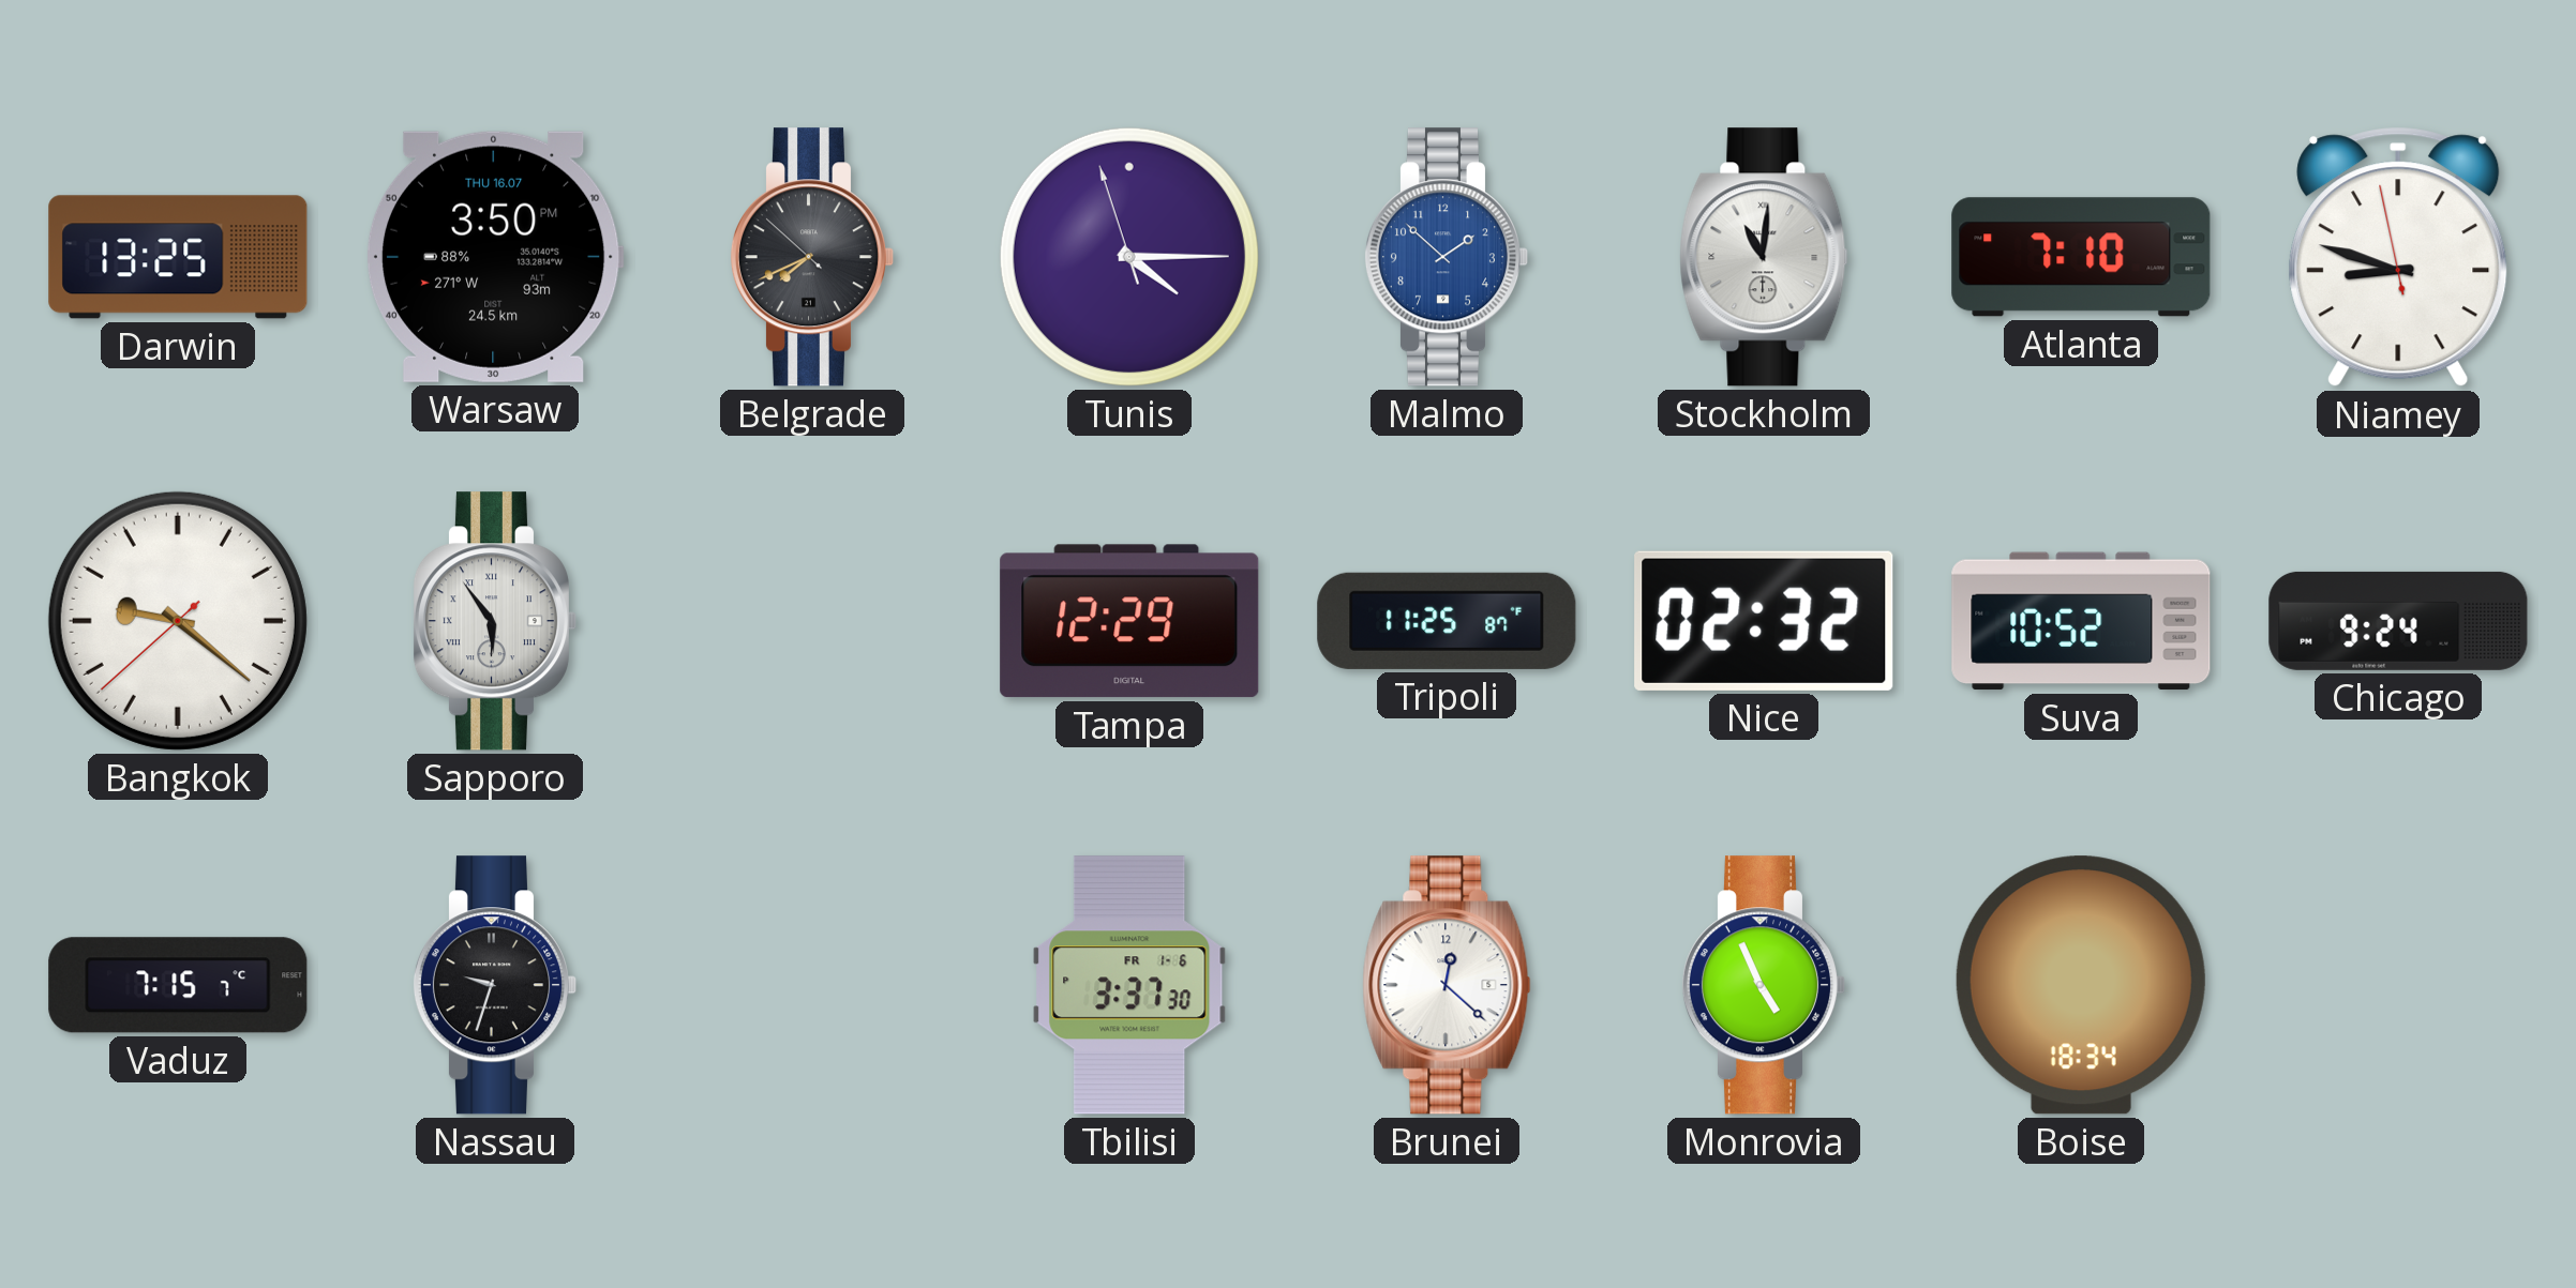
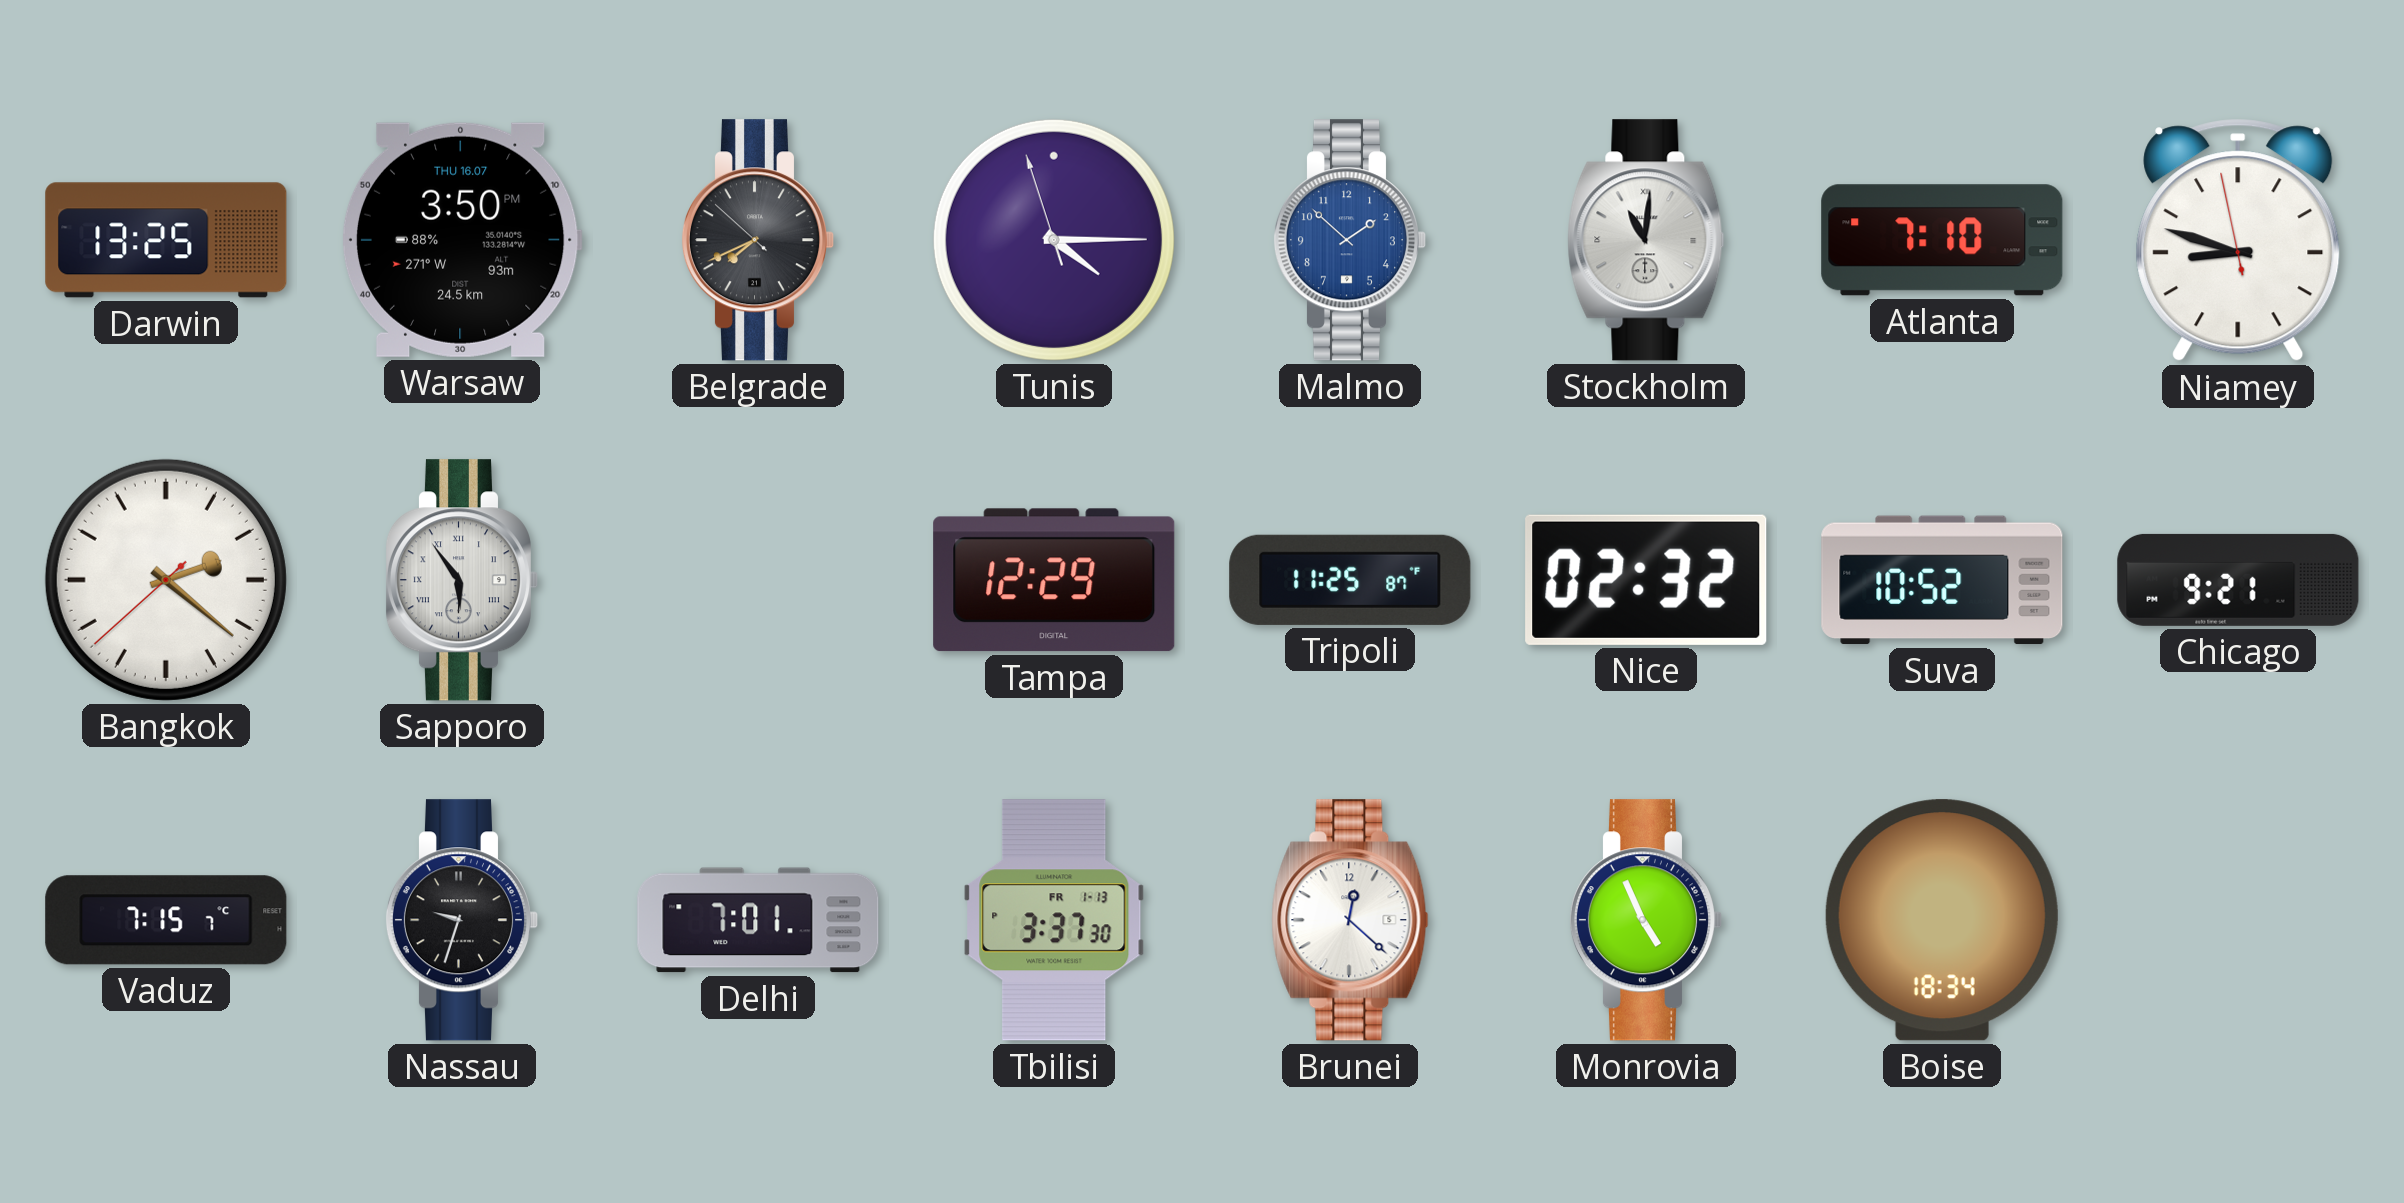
Bangkok: 9:21 -> 2:21
Chicago: 9:24 -> 9:21
Delhi: none -> 7:01
Tbilisi date: FR 1-6 -> FR 1-13
